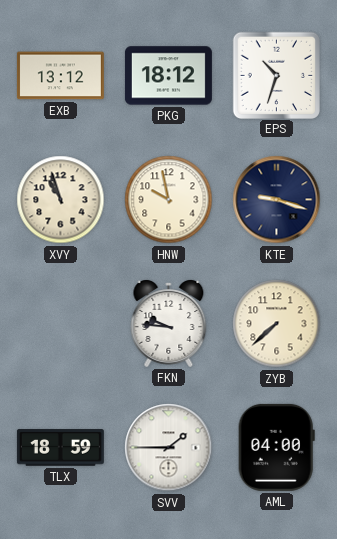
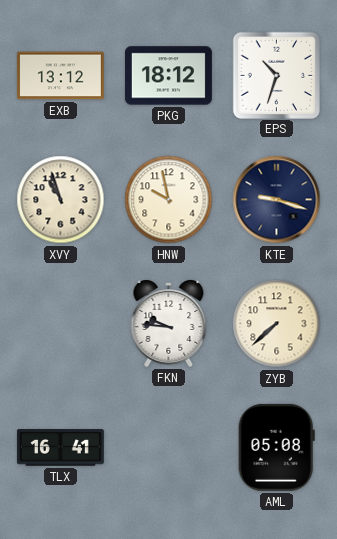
TLX: 18:59 -> 16:41
SVV: 1:45 -> none
AML: 04:00 -> 05:08
